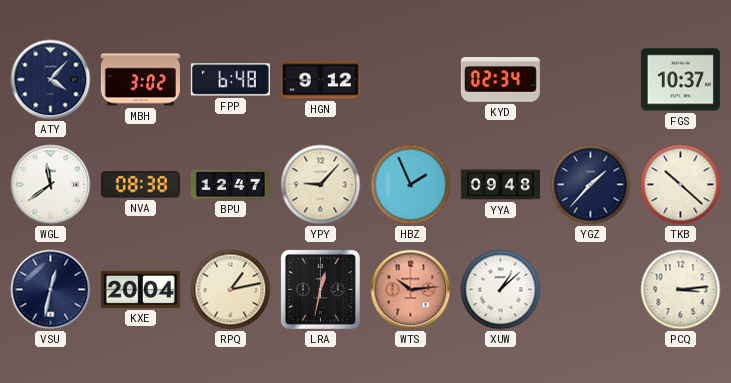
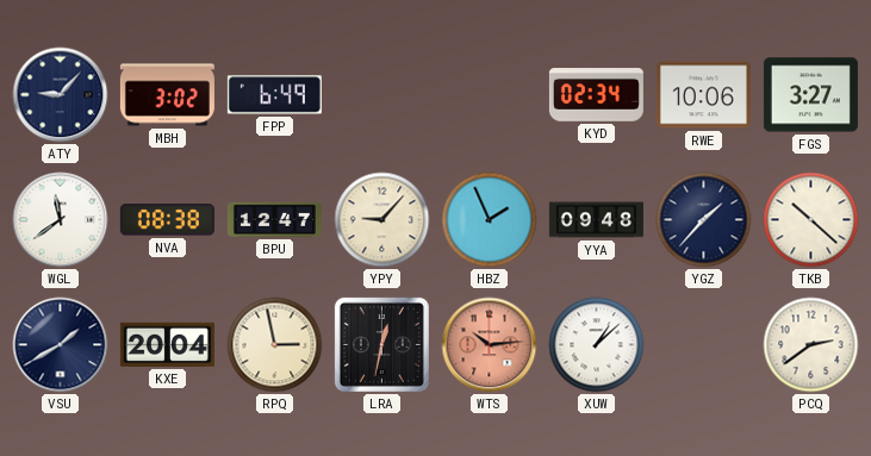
ATY: 4:07 -> 9:07
FPP: 6:48 -> 6:49
HGN: 9:12 -> none
RWE: none -> 10:06
FGS: 10:37 -> 3:27
VSU: 12:32 -> 1:40
RPQ: 1:13 -> 2:58
PCQ: 3:14 -> 2:39
